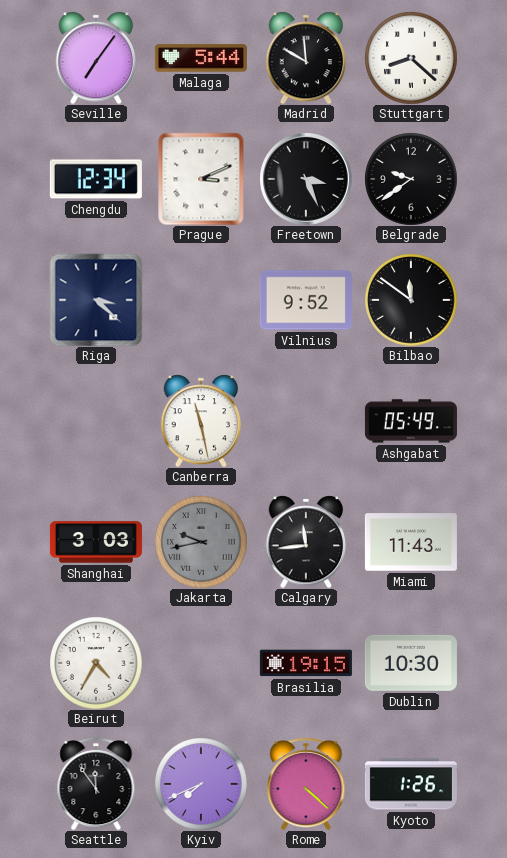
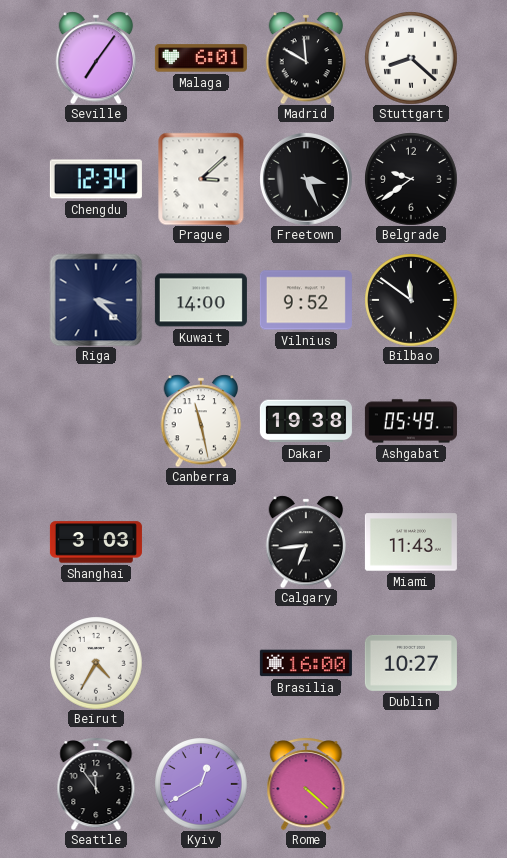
Malaga: 5:44 -> 6:01
Prague: 3:11 -> 3:08
Kuwait: none -> 14:00
Dakar: none -> 19:38
Jakarta: 9:43 -> none
Calgary: 11:44 -> 6:44
Brasilia: 19:15 -> 16:00
Dublin: 10:30 -> 10:27
Kyiv: 7:41 -> 12:40
Kyoto: 1:26 -> none
